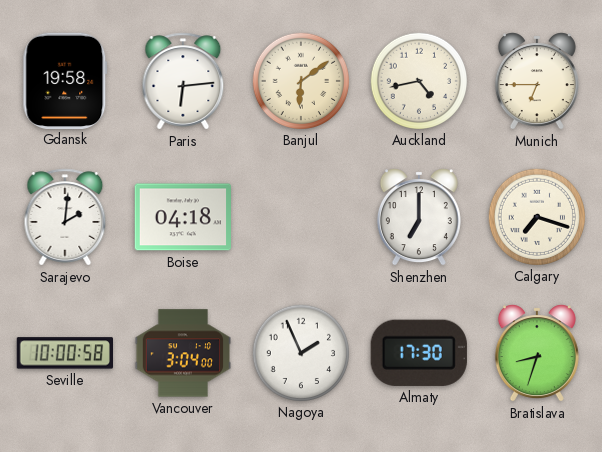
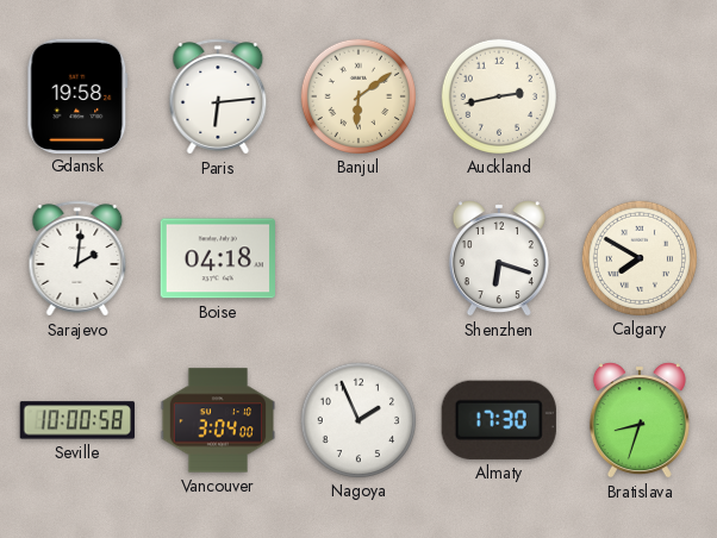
Auckland: 4:43 -> 2:43
Munich: 6:45 -> none
Shenzhen: 7:00 -> 6:18
Calgary: 7:18 -> 7:50
